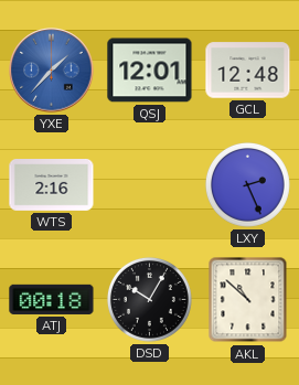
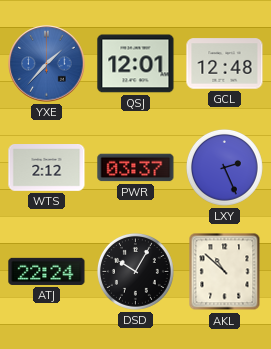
WTS: 2:16 -> 2:12
PWR: none -> 03:37
ATJ: 00:18 -> 22:24
